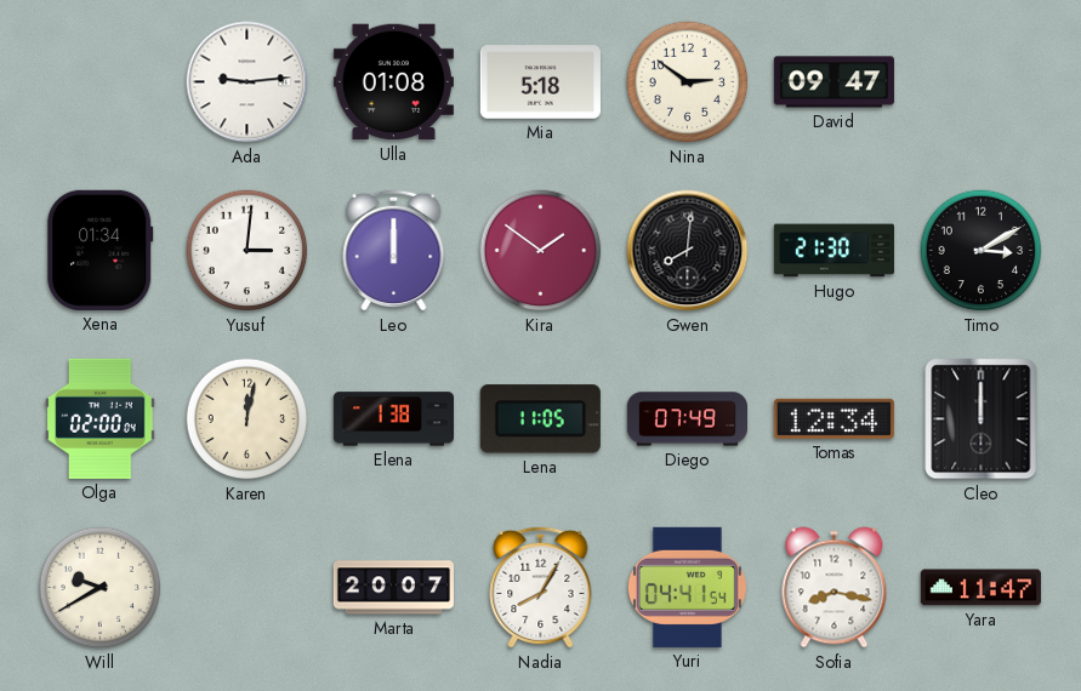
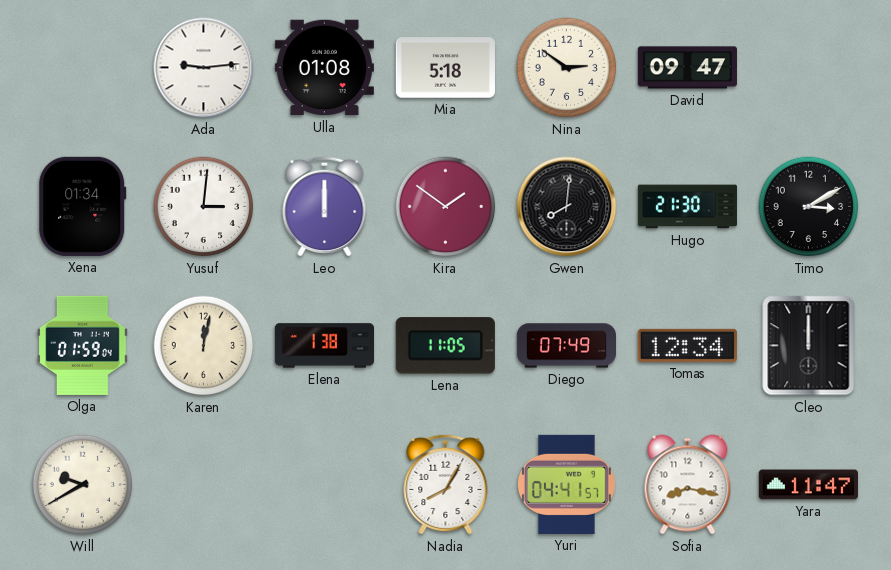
Olga: 02:00 -> 01:59
Marta: 20:07 -> none
Yuri: 04:41:54 -> 04:41:57
